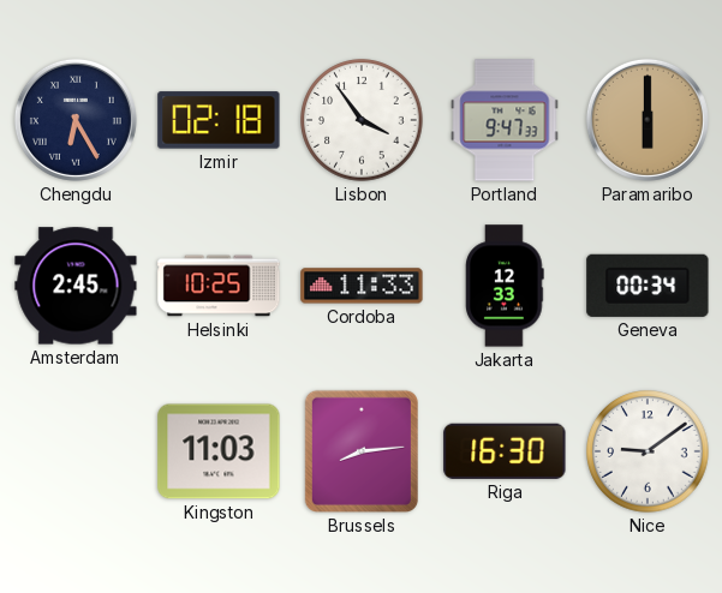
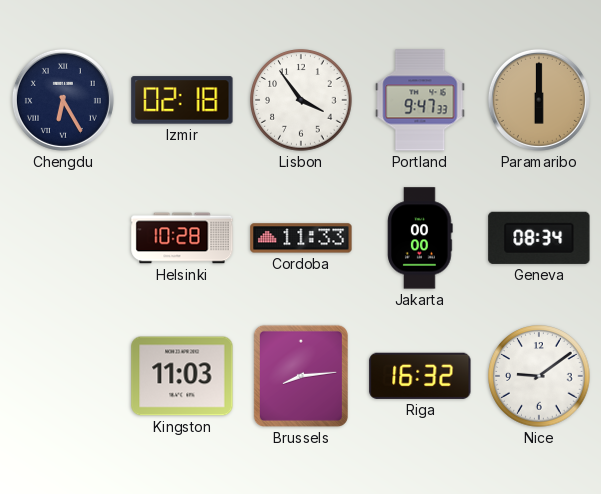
Amsterdam: 2:45 -> none
Helsinki: 10:25 -> 10:28
Jakarta: 12:33 -> 00:00
Geneva: 00:34 -> 08:34
Riga: 16:30 -> 16:32
